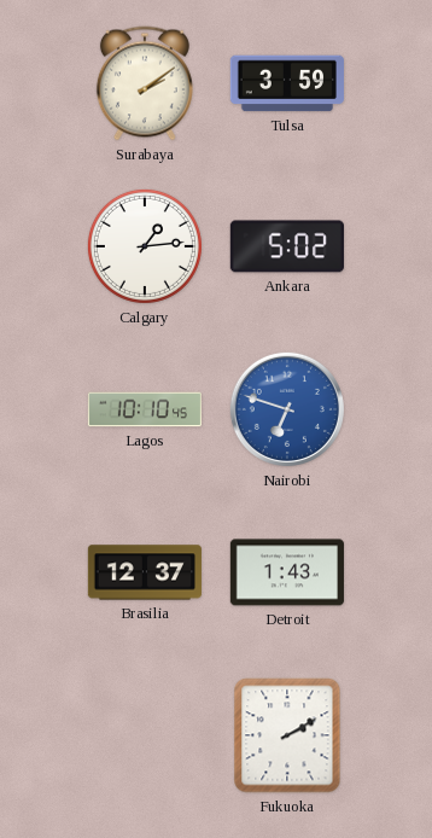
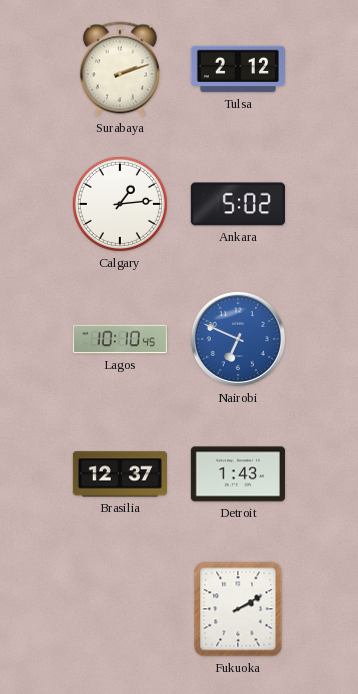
Surabaya: 2:09 -> 2:12
Tulsa: 3:59 -> 2:12
Nairobi: 6:48 -> 6:49
